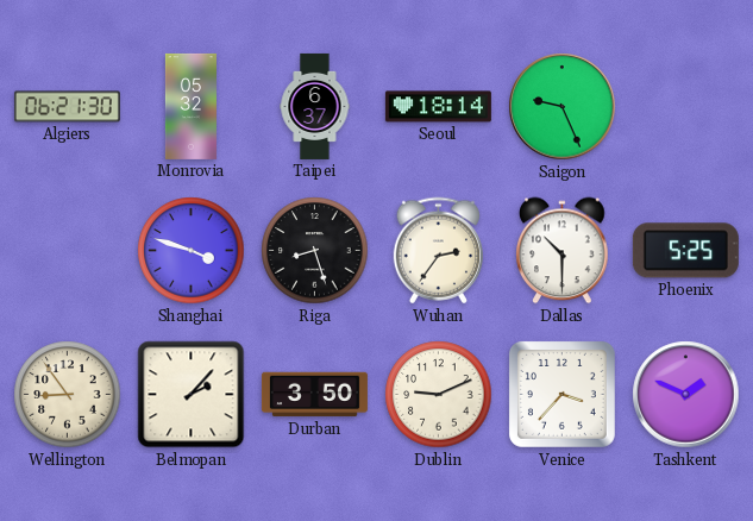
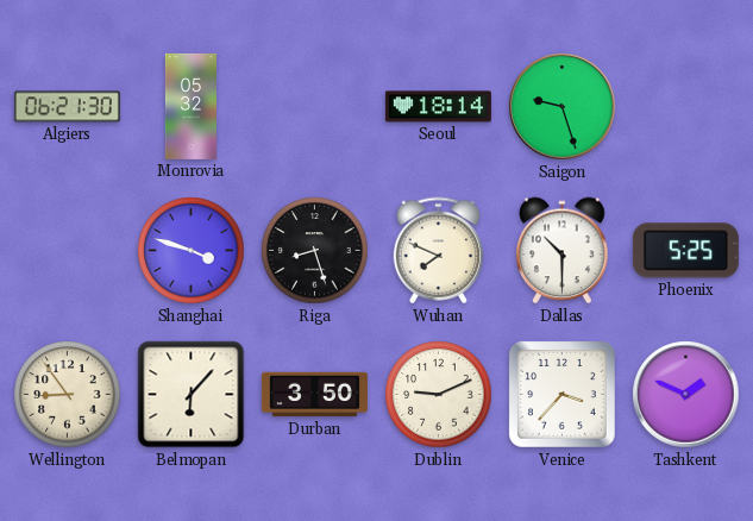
Taipei: 6:37 -> none
Saigon: 9:26 -> 9:27
Wuhan: 2:36 -> 7:49
Belmopan: 2:07 -> 6:07
